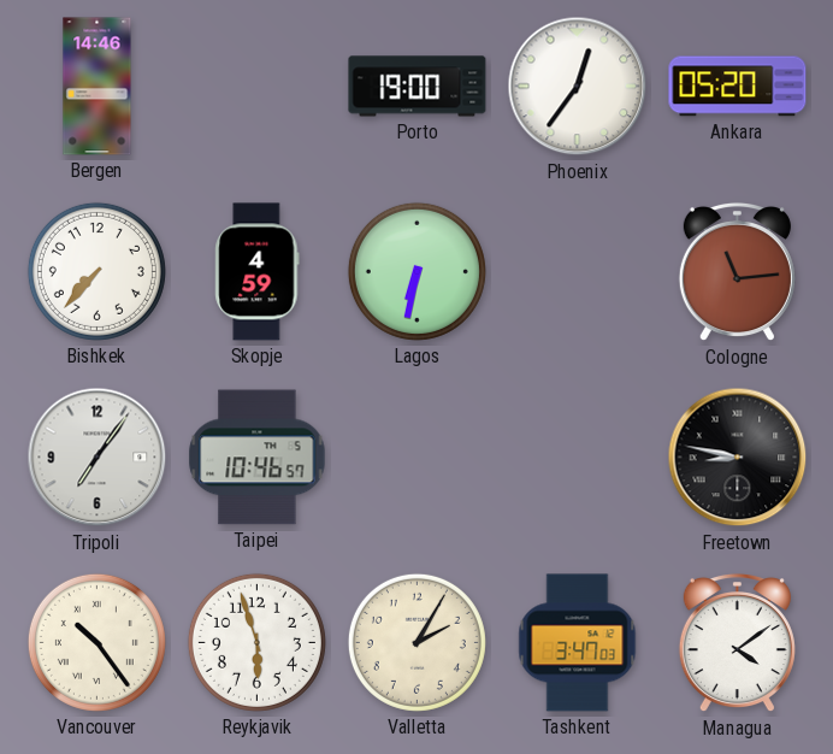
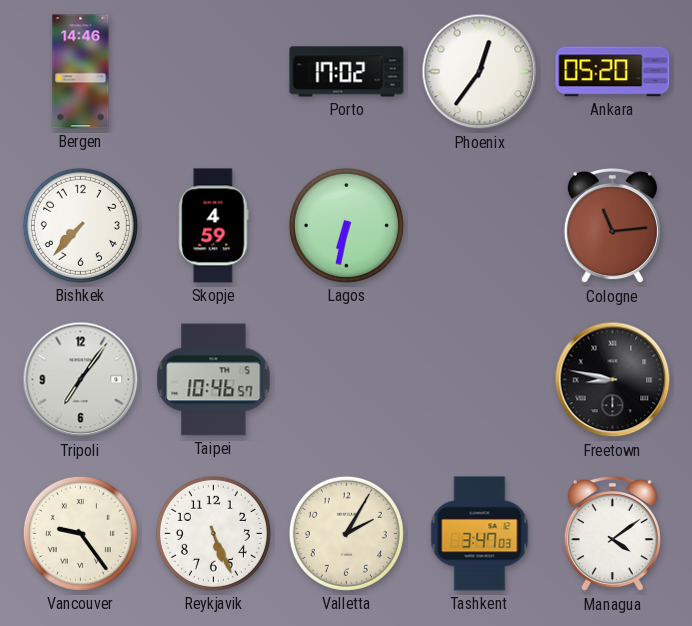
Porto: 19:00 -> 17:02
Vancouver: 10:24 -> 9:24
Reykjavik: 5:57 -> 5:26
